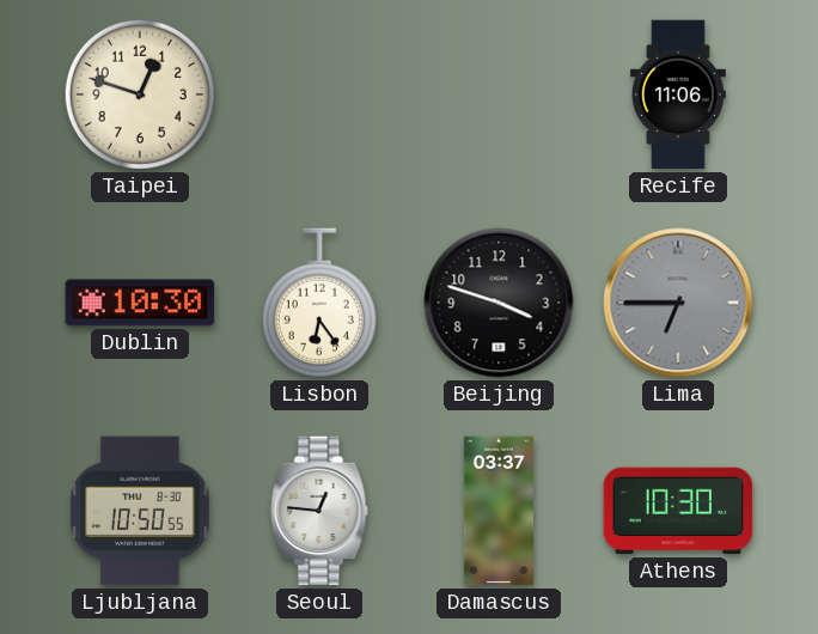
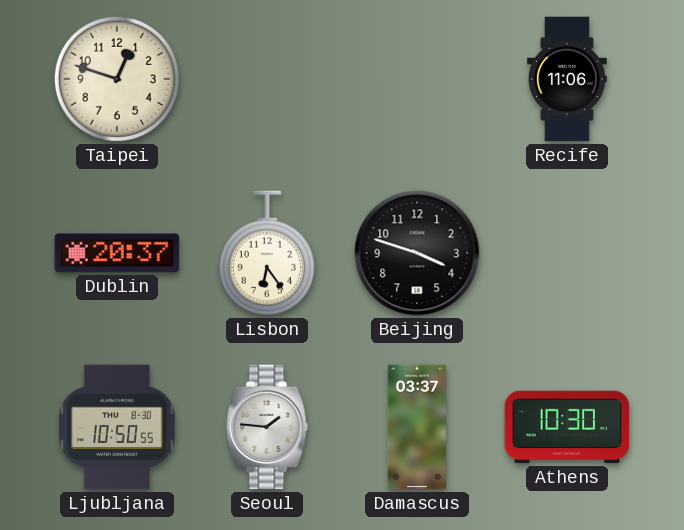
Dublin: 10:30 -> 20:37
Lima: 6:45 -> none
Seoul: 12:46 -> 1:46
